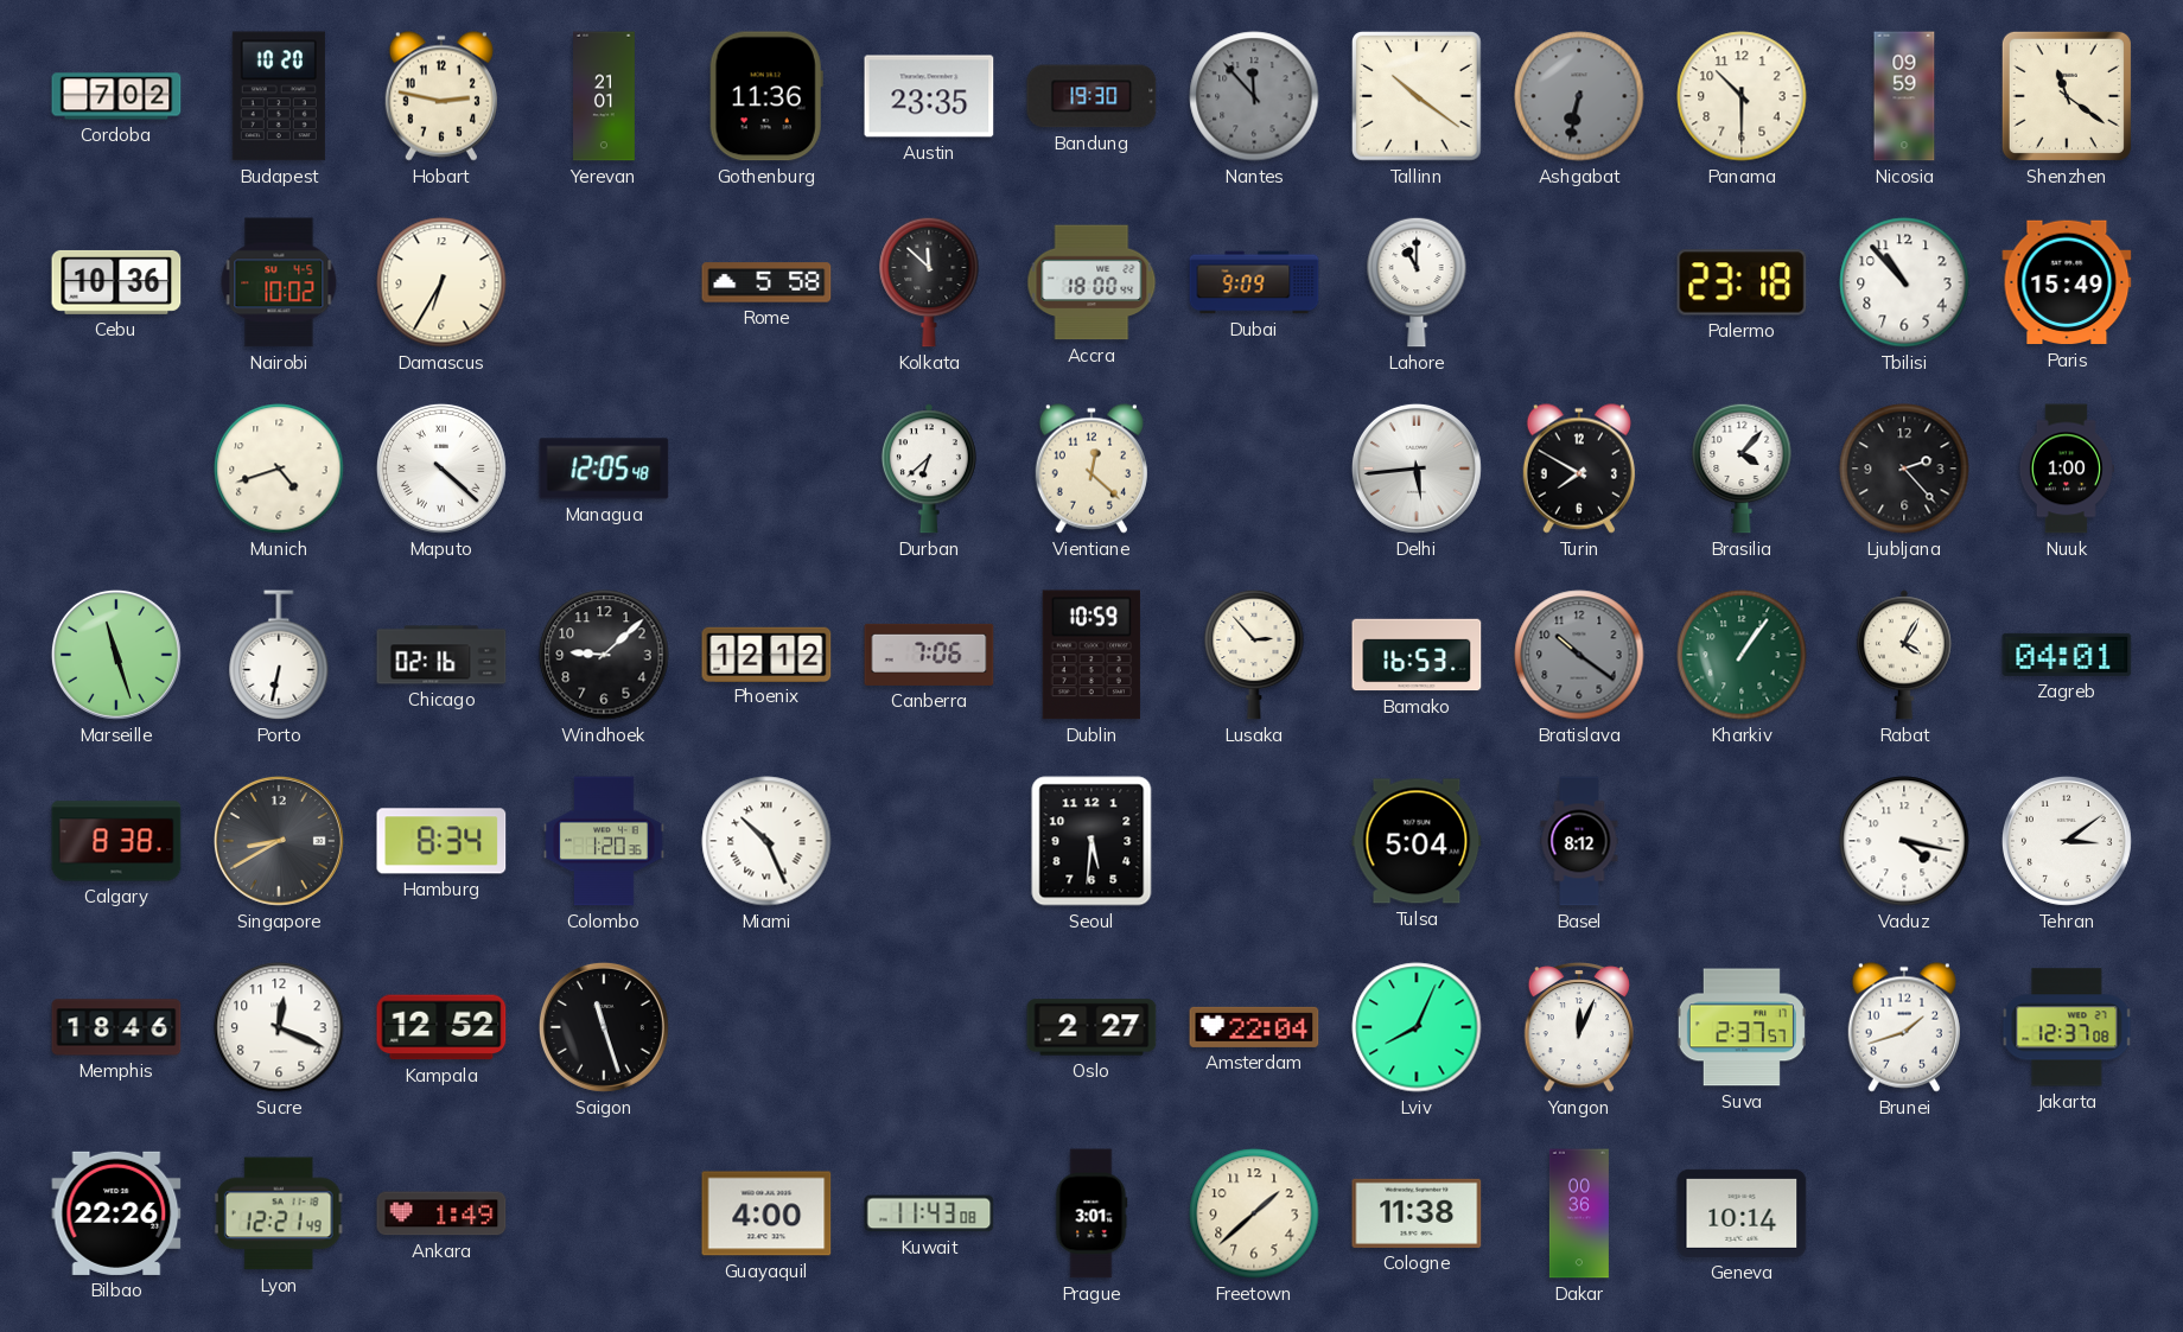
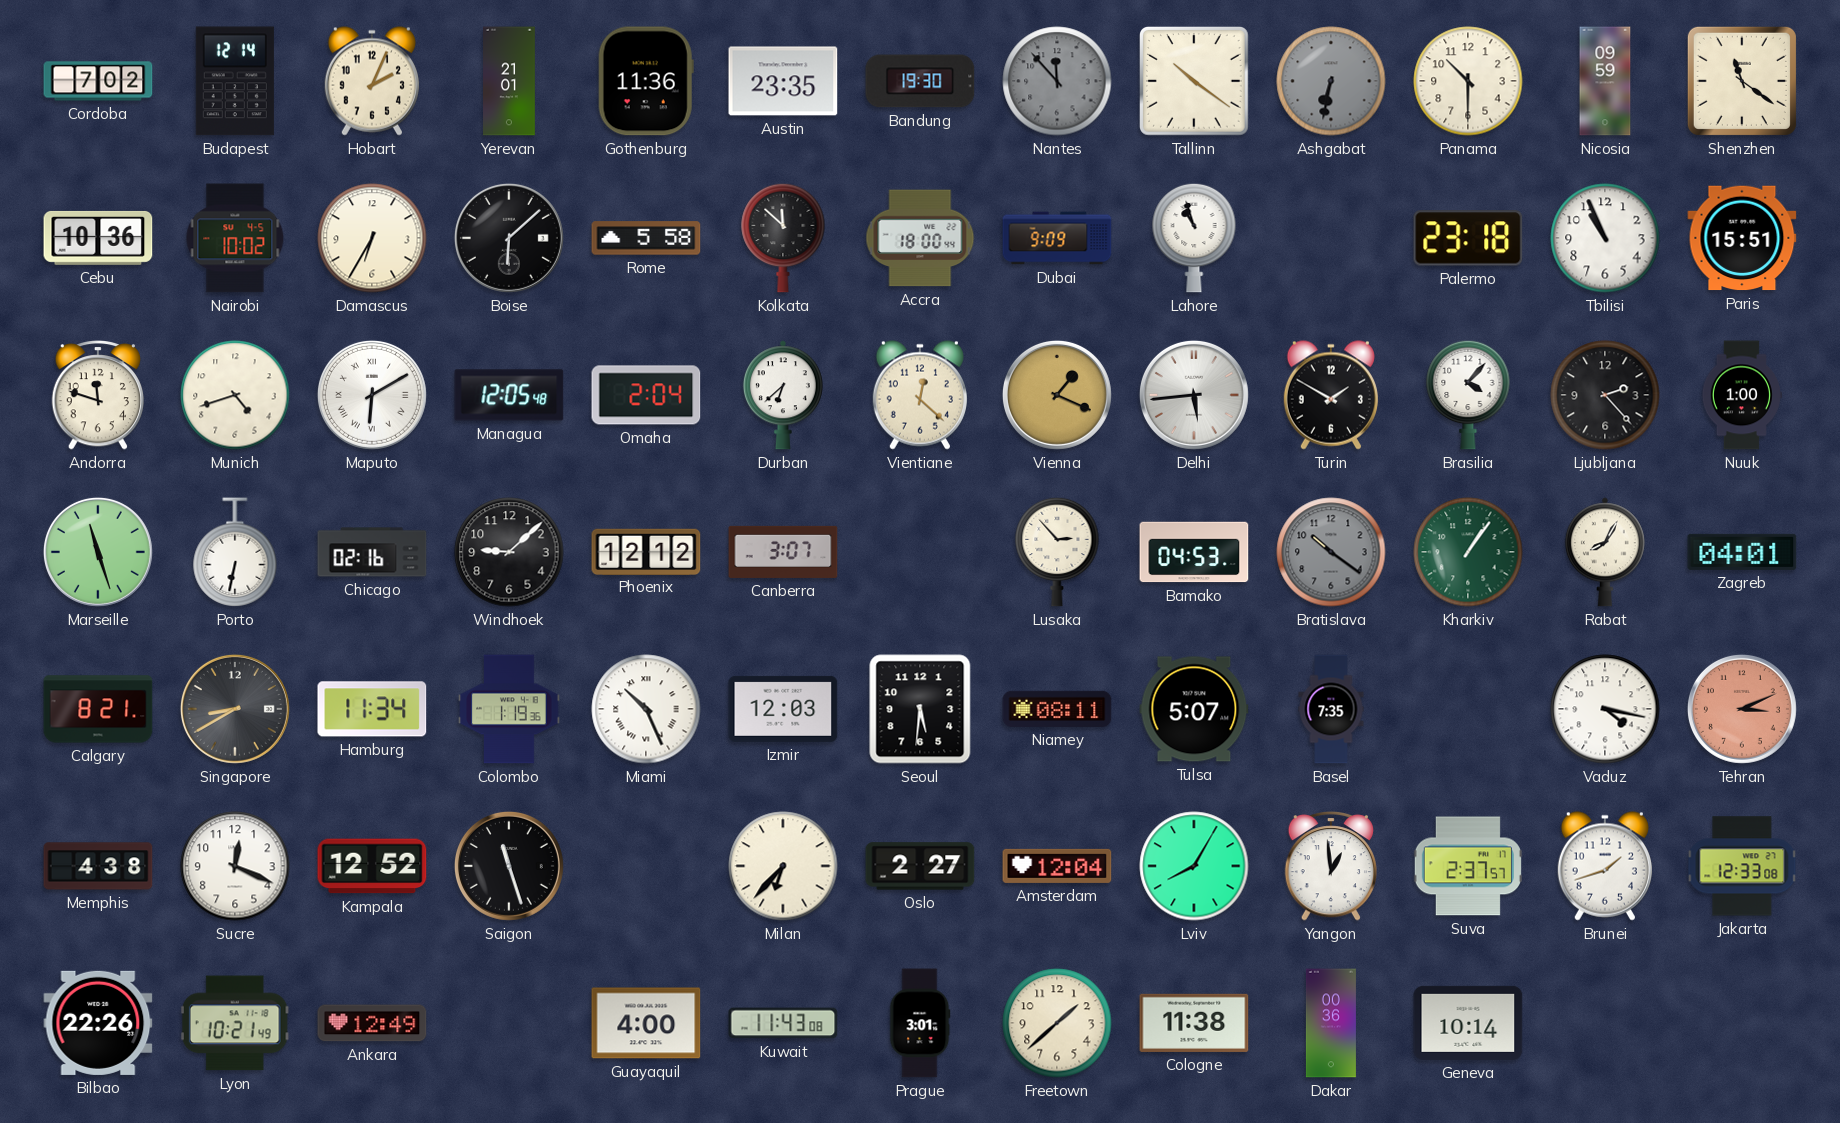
Budapest: 10:20 -> 12:14
Hobart: 2:47 -> 2:04
Boise: none -> 6:08
Lahore: 11:00 -> 10:57
Tbilisi: 10:53 -> 10:56
Paris: 15:49 -> 15:51
Andorra: none -> 11:48
Maputo: 4:22 -> 6:10
Omaha: none -> 2:04
Vienna: none -> 1:19
Turin: 7:50 -> 1:50
Canberra: 7:06 -> 3:07
Dublin: 10:59 -> none
Bamako: 16:53 -> 04:53
Rabat: 4:05 -> 8:05
Calgary: 8:38 -> 8:21
Hamburg: 8:34 -> 11:34
Colombo: 1:20 -> 1:19
Izmir: none -> 12:03
Niamey: none -> 08:11
Tulsa: 5:04 -> 5:07
Basel: 8:12 -> 7:35
Tehran: 3:09 -> 3:11
Tehran dial: white -> salmon
Memphis: 18:46 -> 4:38
Milan: none -> 6:37
Amsterdam: 22:04 -> 12:04
Lviv: 8:04 -> 8:05
Yangon: 12:04 -> 12:59
Jakarta: 12:37 -> 12:33
Lyon: 12:21 -> 10:21
Ankara: 1:49 -> 12:49
